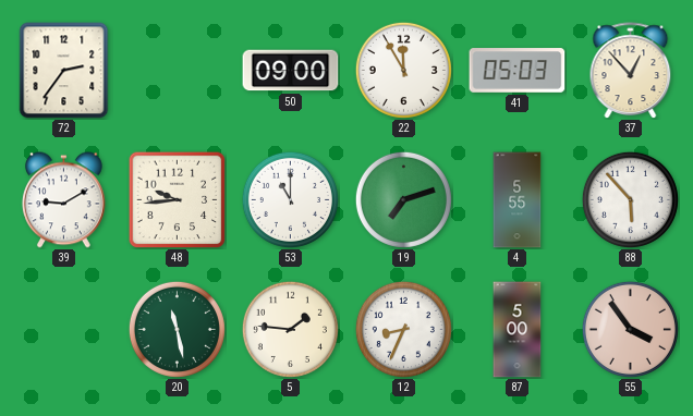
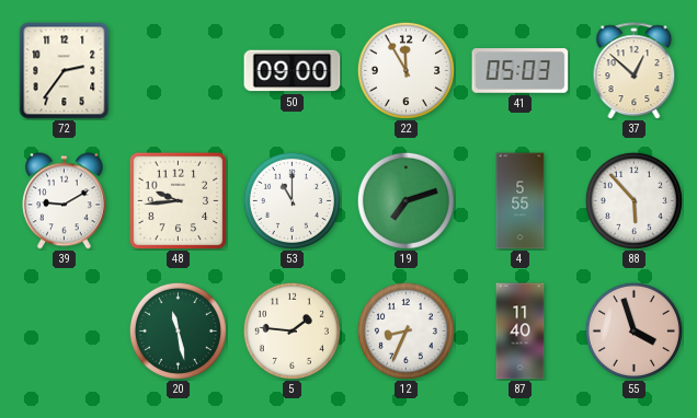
37: 12:53 -> 12:52
87: 5:00 -> 11:40
55: 3:54 -> 3:57
